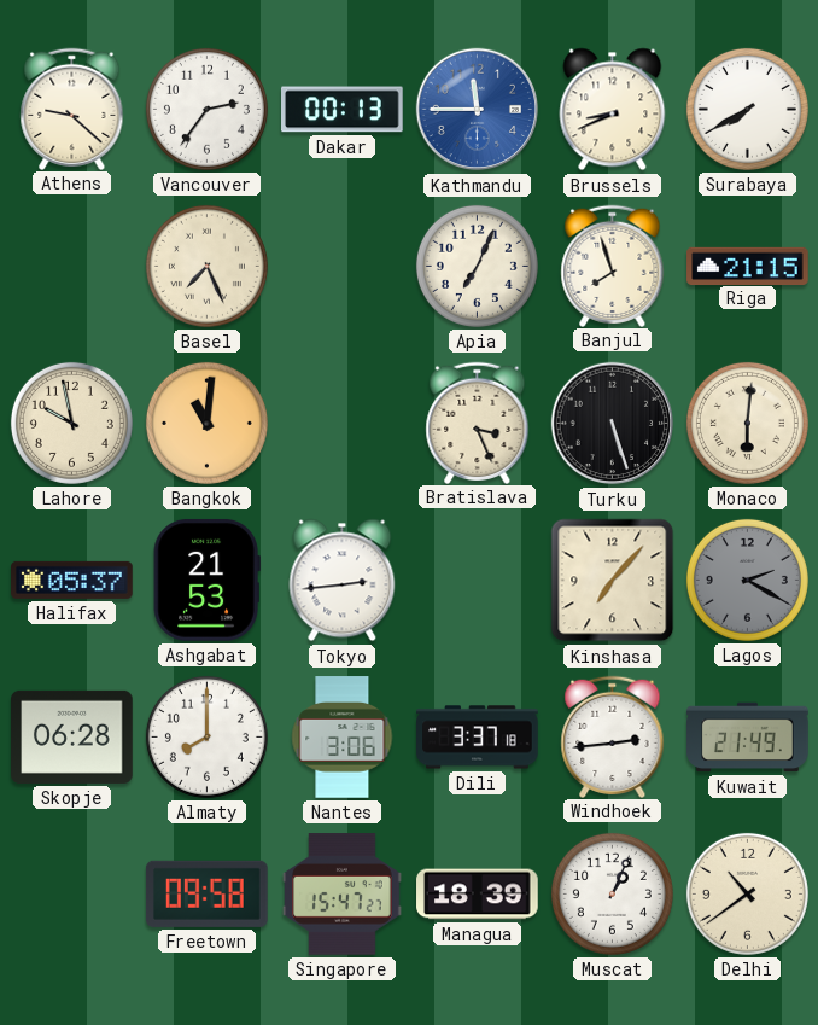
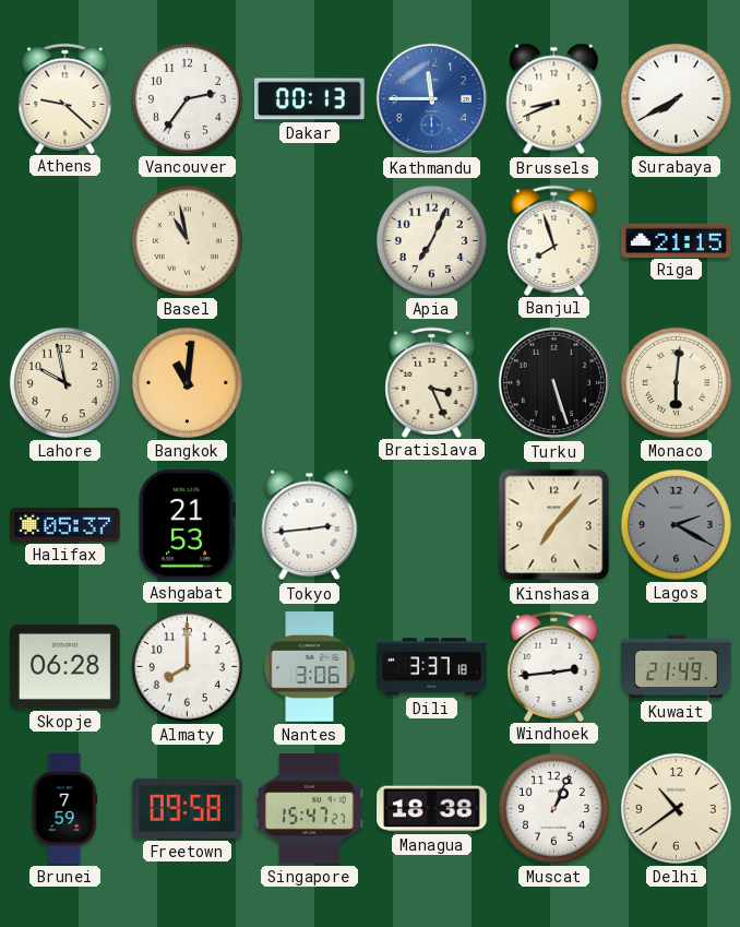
Basel: 7:26 -> 10:58
Brunei: none -> 7:59
Managua: 18:39 -> 18:38
